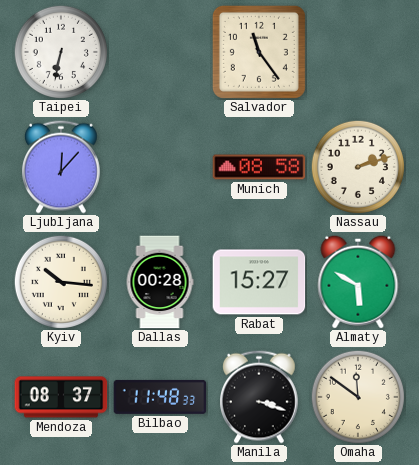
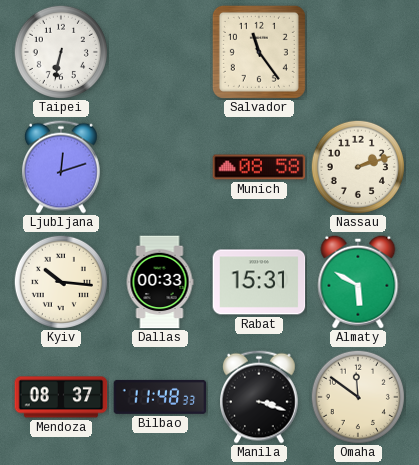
Ljubljana: 12:07 -> 12:12
Dallas: 00:28 -> 00:33
Rabat: 15:27 -> 15:31
